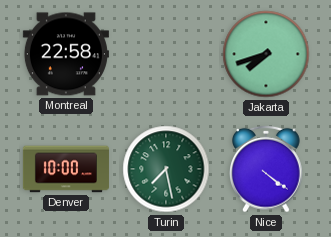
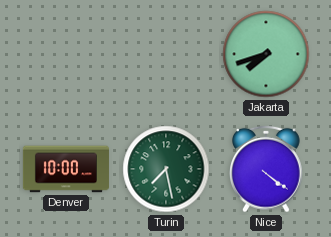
Montreal: 22:58 -> none
